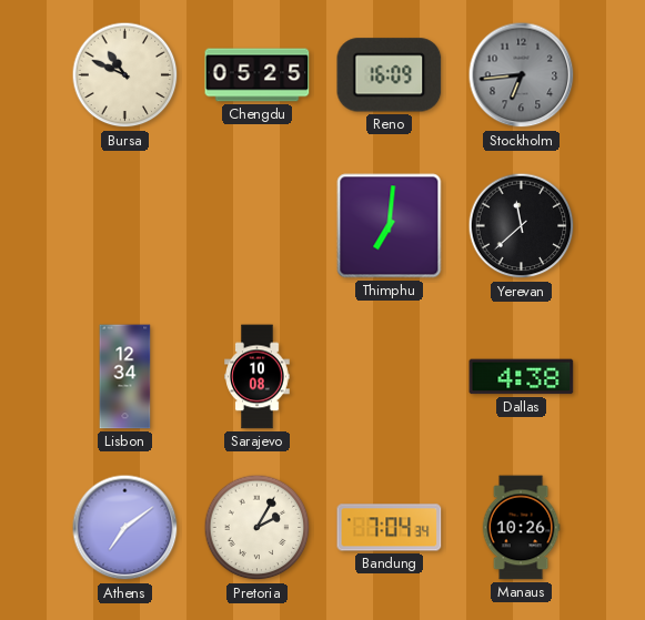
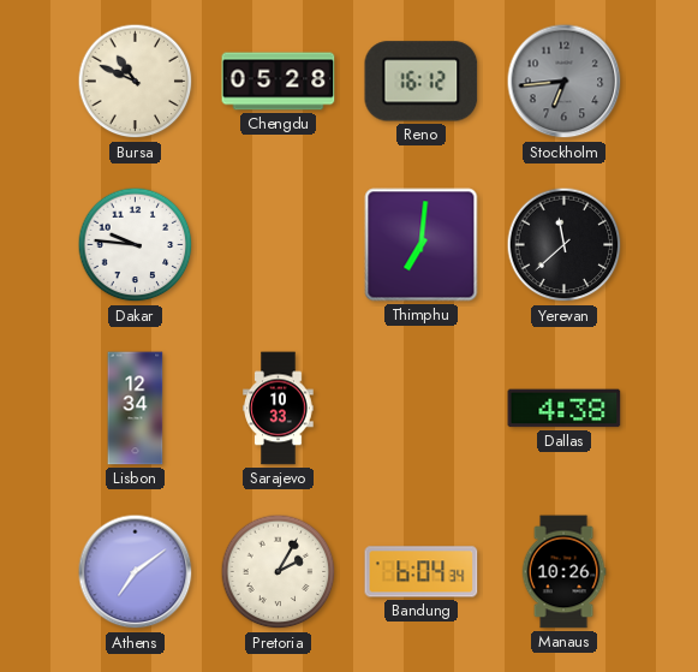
Chengdu: 05:25 -> 05:28
Reno: 16:09 -> 16:12
Dakar: none -> 9:46
Sarajevo: 10:08 -> 10:33
Bandung: 7:04 -> 6:04
